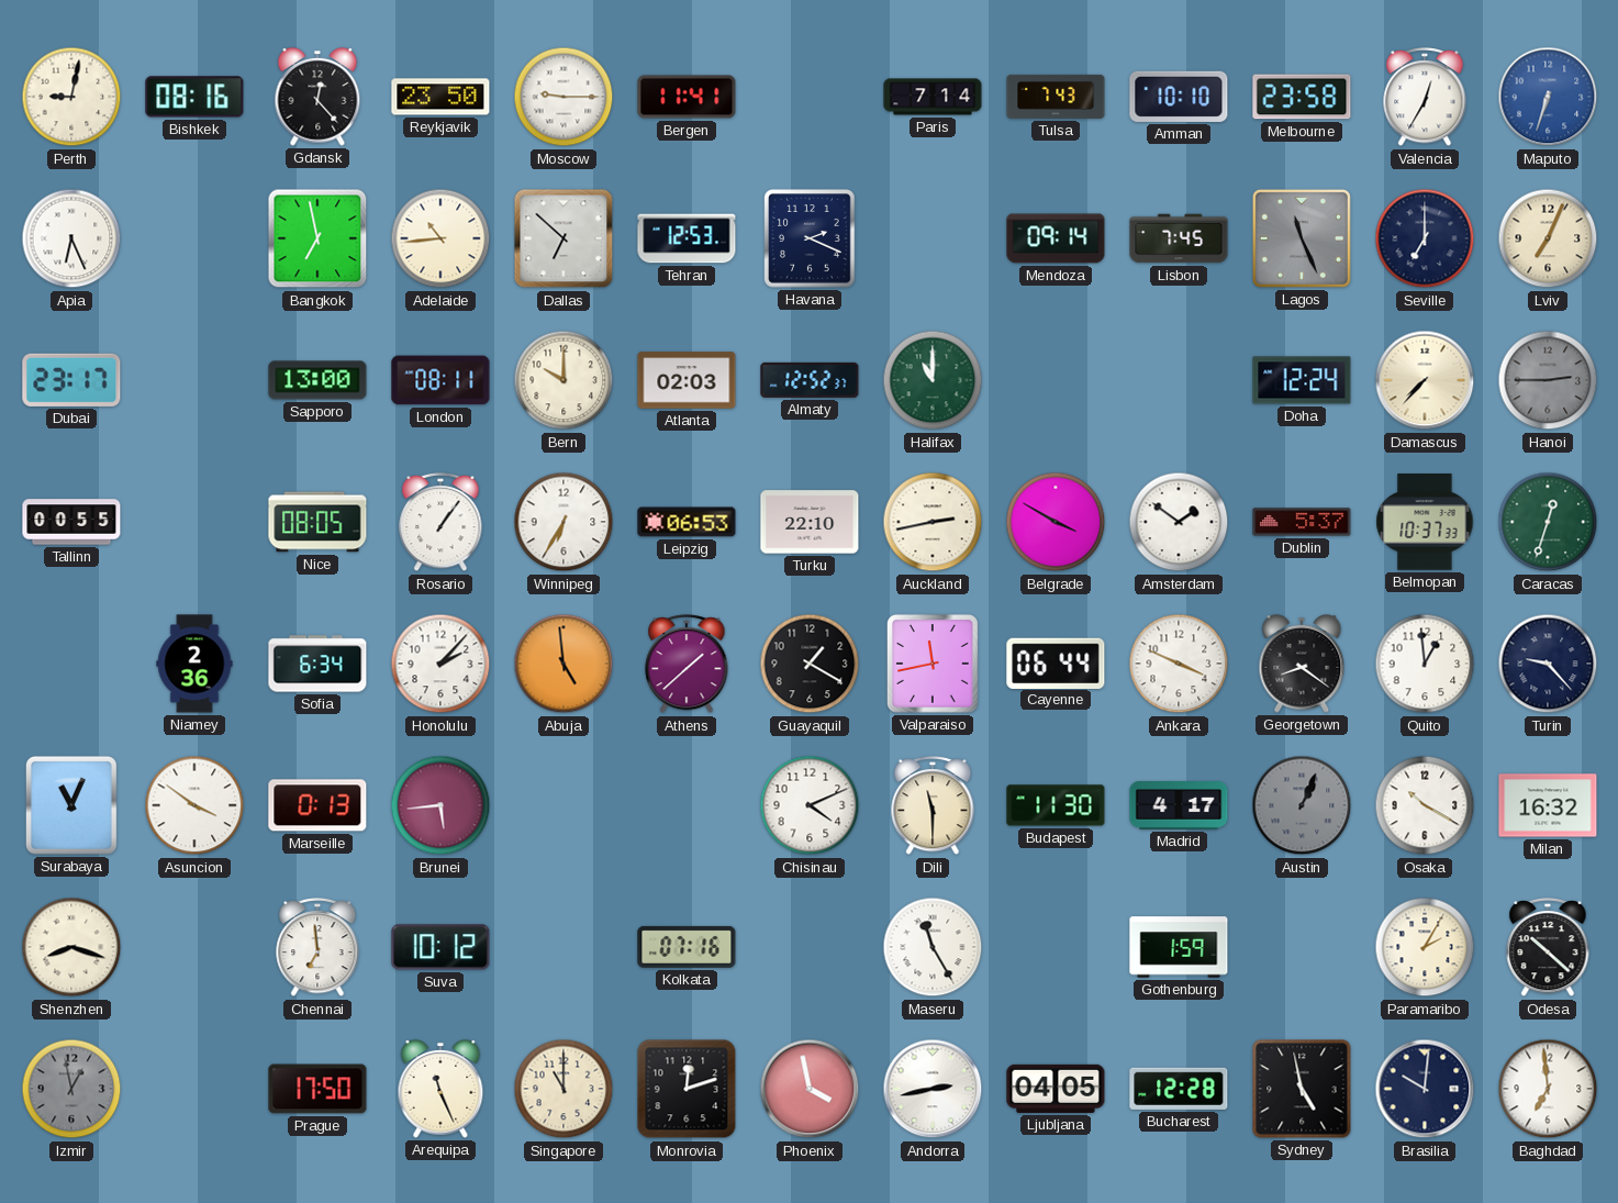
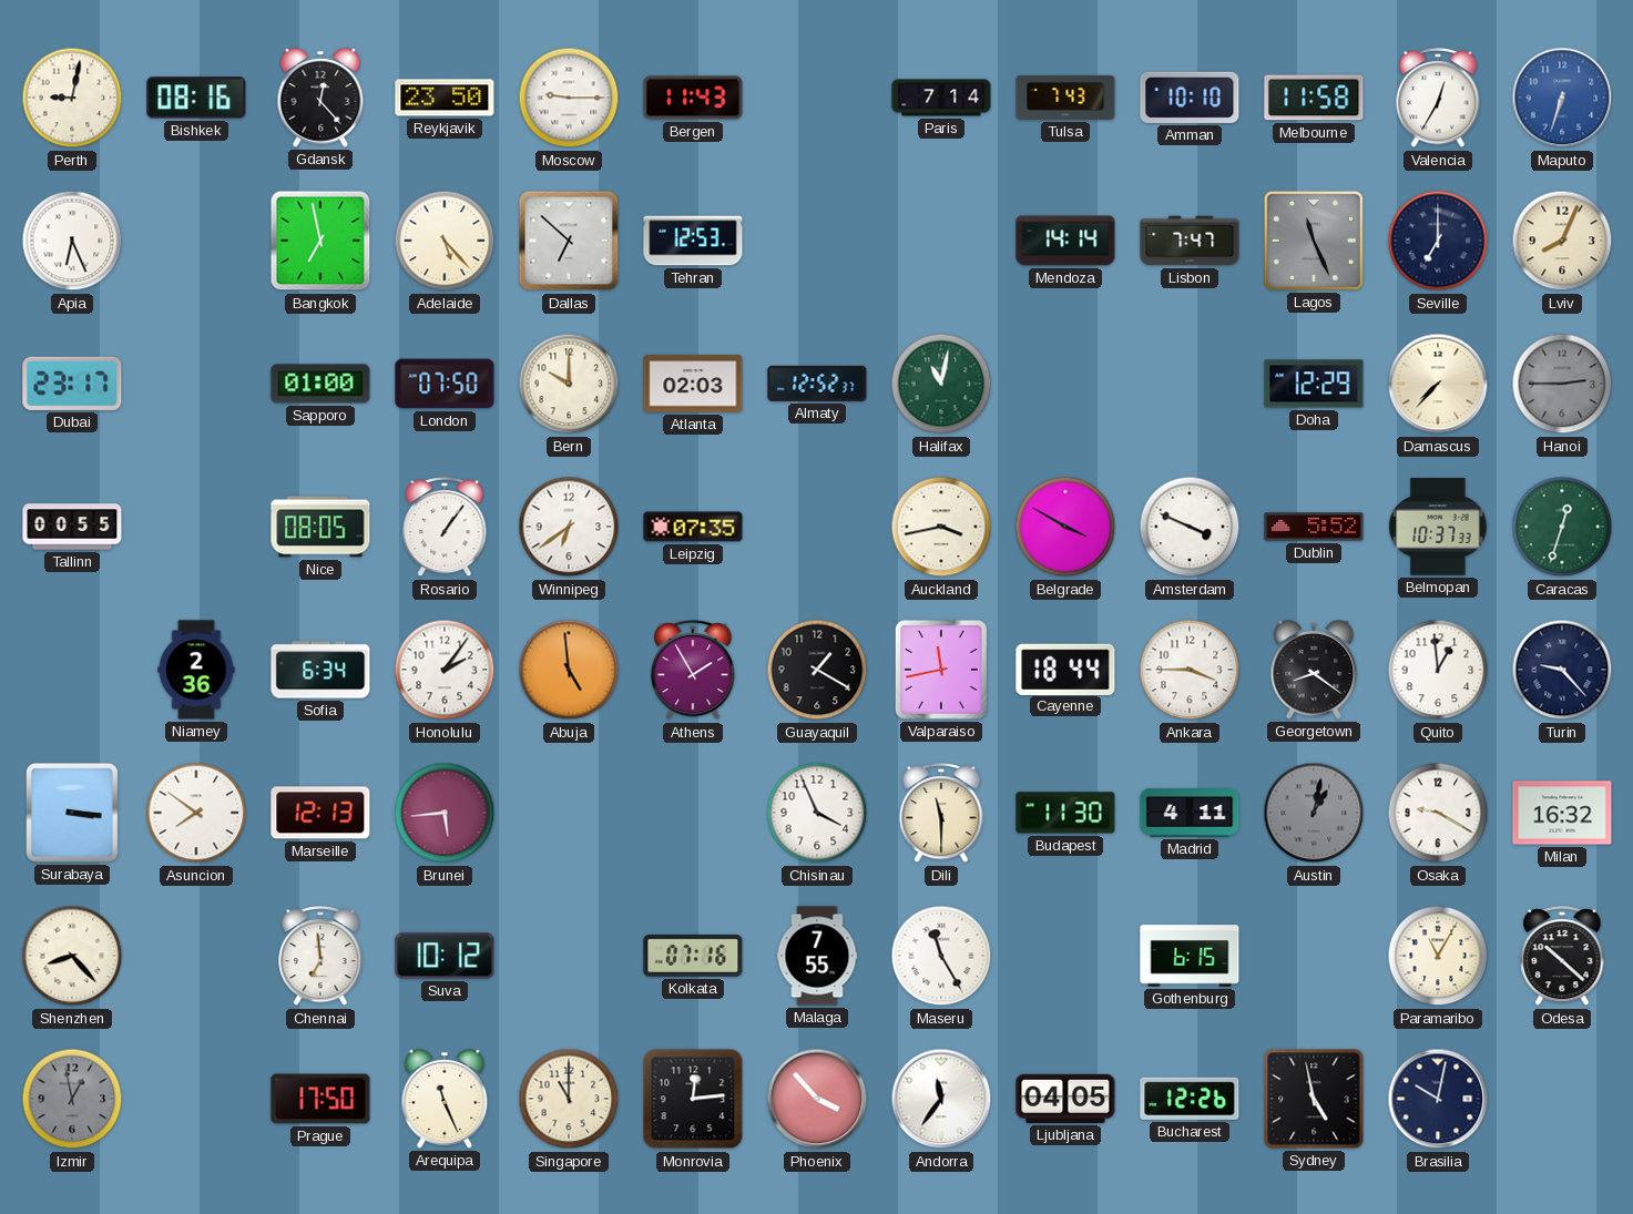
Bergen: 11:41 -> 11:43
Melbourne: 23:58 -> 11:58
Adelaide: 10:44 -> 5:23
Havana: 2:19 -> none
Mendoza: 09:14 -> 14:14
Lisbon: 7:45 -> 7:47
Lviv: 7:04 -> 8:04
Sapporo: 13:00 -> 01:00
London: 08:11 -> 07:50
Halifax: 11:00 -> 11:02
Doha: 12:24 -> 12:29
Winnipeg: 6:35 -> 6:39
Leipzig: 06:53 -> 07:35
Turku: 22:10 -> none
Auckland: 2:43 -> 3:43
Amsterdam: 1:51 -> 3:49
Dublin: 5:37 -> 5:52
Honolulu: 2:07 -> 2:06
Athens: 1:38 -> 1:55
Cayenne: 06:44 -> 18:44
Ankara: 3:49 -> 3:45
Surabaya: 11:04 -> 3:16
Asuncion: 3:51 -> 7:51
Marseille: 0:13 -> 12:13
Chisinau: 4:11 -> 3:56
Madrid: 4:17 -> 4:11
Austin: 1:04 -> 1:02
Osaka: 10:20 -> 9:20
Shenzhen: 8:18 -> 8:23
Malaga: none -> 7:55
Gothenburg: 1:59 -> 6:15
Paramaribo: 2:05 -> 11:05
Monrovia: 12:12 -> 12:14
Phoenix: 3:58 -> 3:53
Andorra: 2:43 -> 11:36
Bucharest: 12:28 -> 12:26
Brasilia: 10:01 -> 10:02
Baghdad: 6:59 -> none
